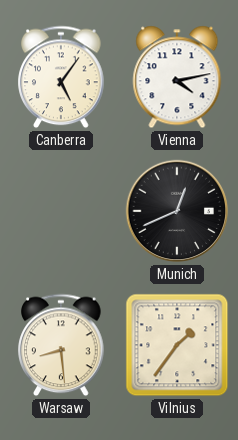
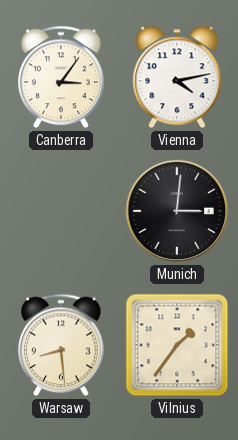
Canberra: 5:06 -> 3:06
Munich: 12:41 -> 3:01
